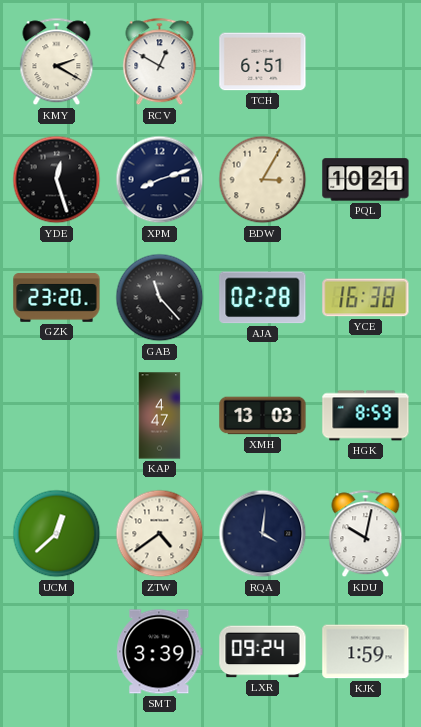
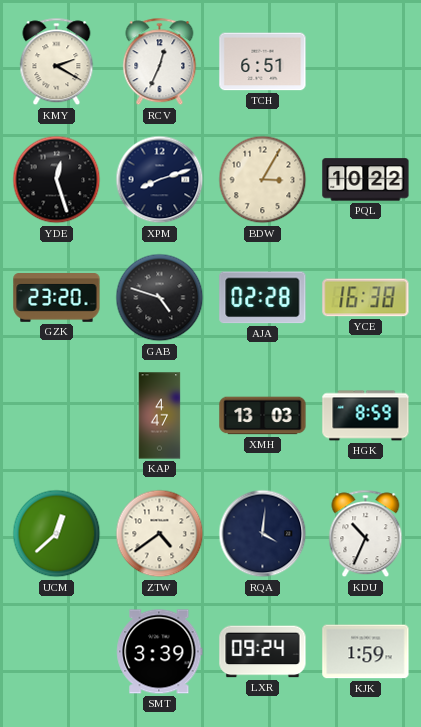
RCV: 12:50 -> 12:34
PQL: 10:21 -> 10:22
GAB: 11:23 -> 4:48
KDU: 10:02 -> 10:34
